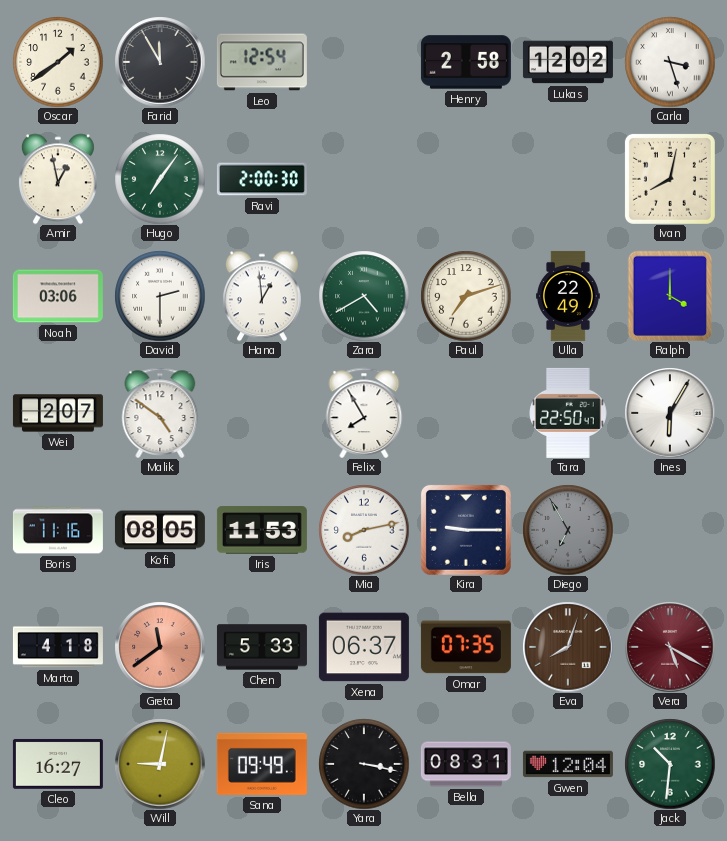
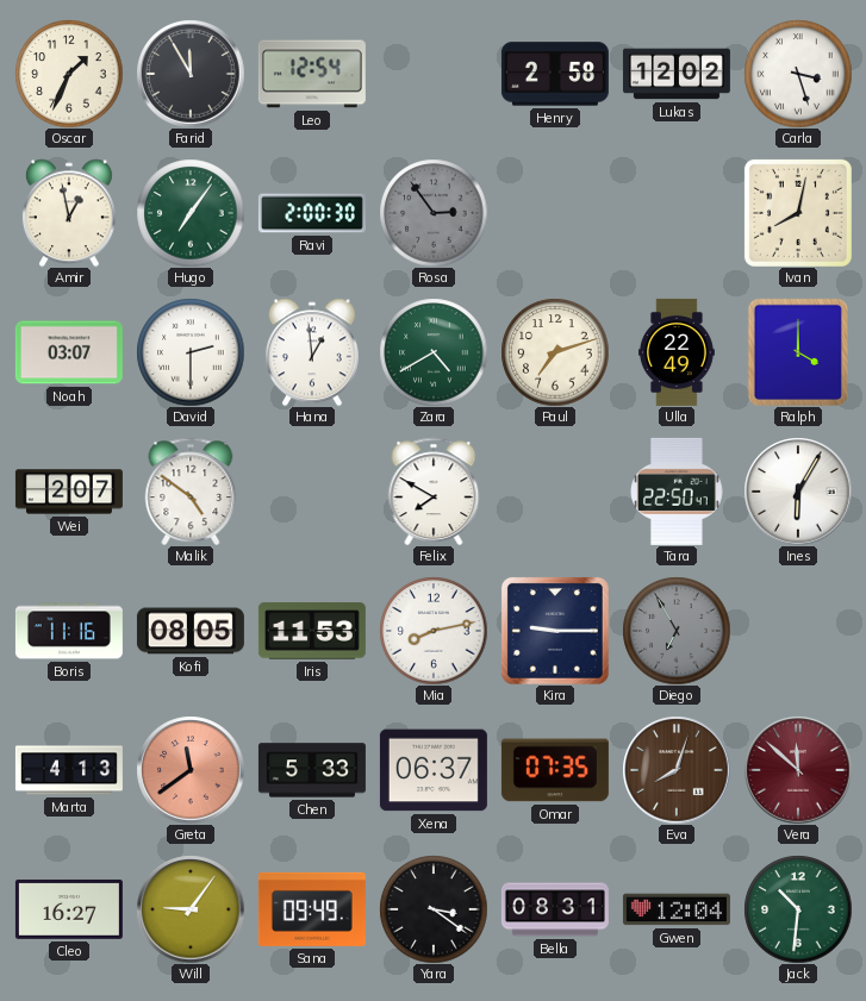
Oscar: 1:39 -> 1:34
Rosa: none -> 2:54
Noah: 03:06 -> 03:07
Felix: 7:55 -> 7:50
Marta: 4:18 -> 4:13
Vera: 5:20 -> 11:52
Will: 9:02 -> 9:06
Yara: 3:17 -> 3:21
